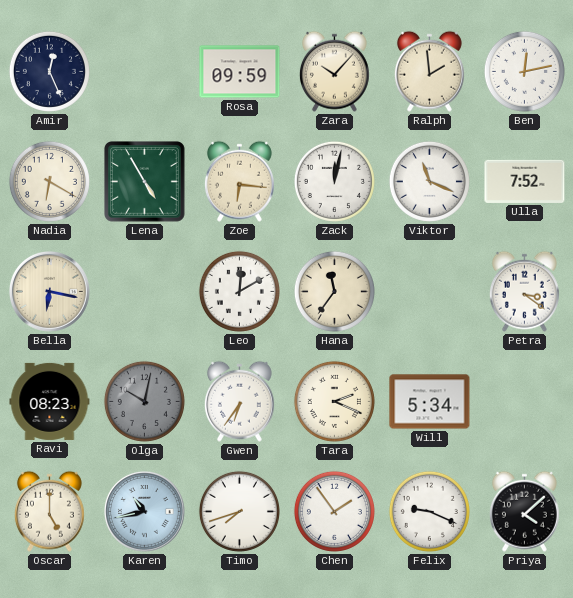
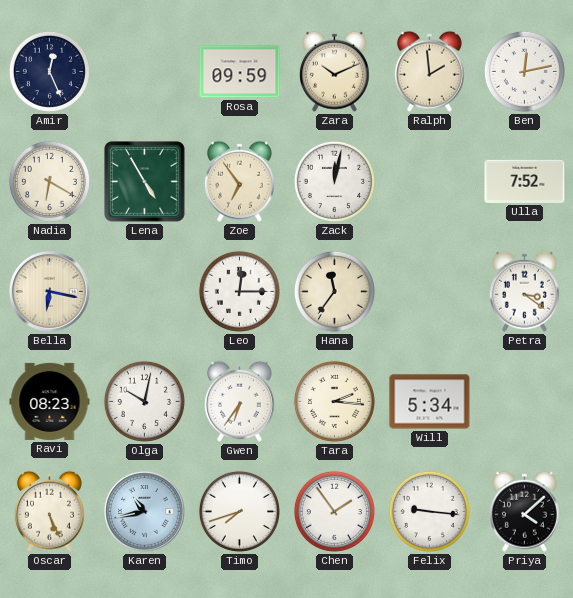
Zara: 10:07 -> 10:11
Zoe: 6:16 -> 6:54
Viktor: 11:19 -> none
Leo: 12:10 -> 12:15
Olga dial: grey -> white
Tara: 2:19 -> 2:16
Oscar: 5:00 -> 5:26
Felix: 9:19 -> 9:16
